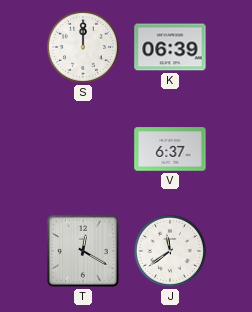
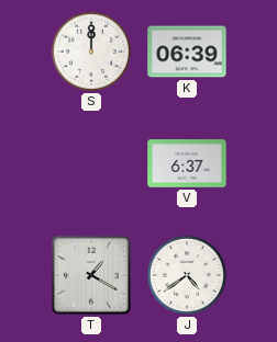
T: 12:20 -> 1:20
J: 11:39 -> 4:39
